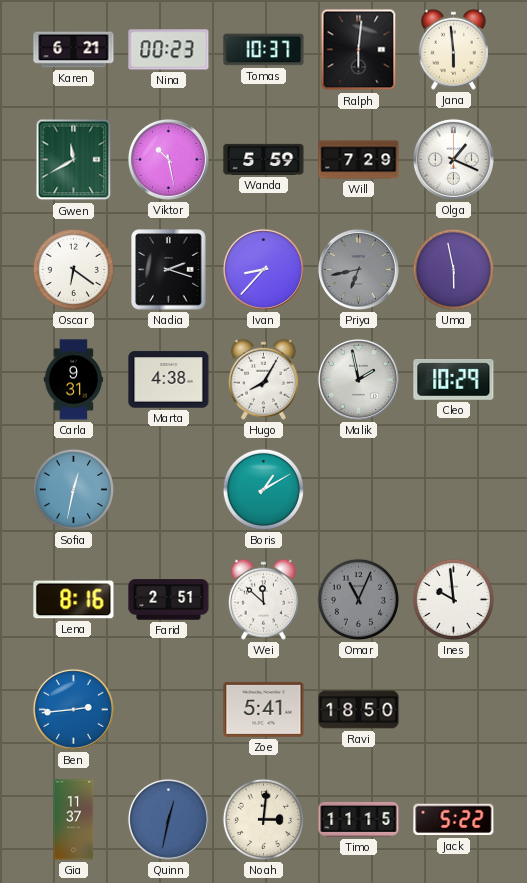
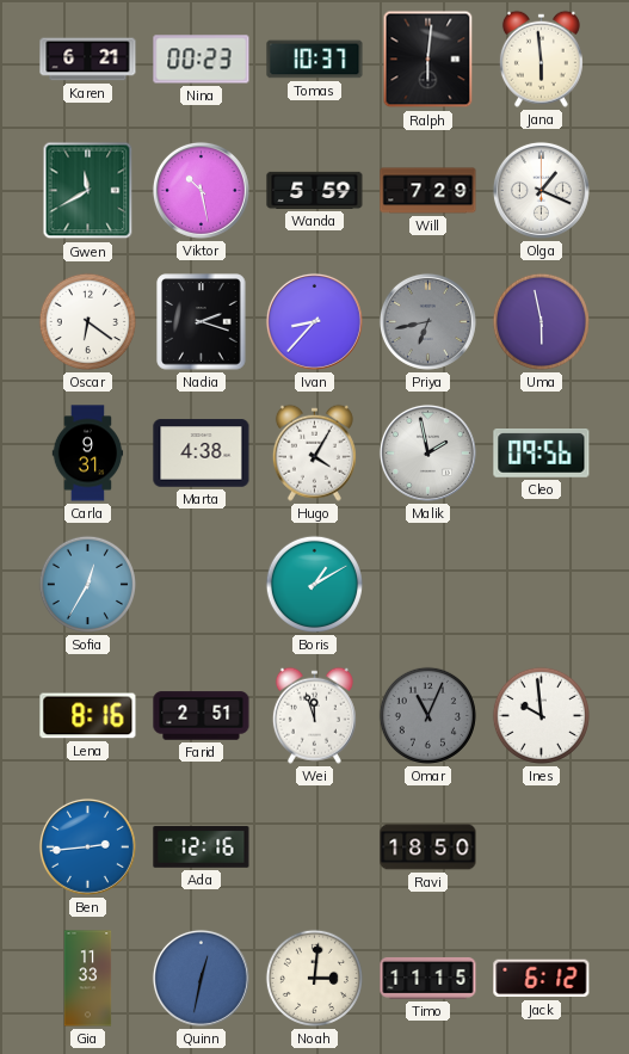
Hugo: 8:05 -> 4:05
Cleo: 10:29 -> 09:56
Sofia: 12:32 -> 12:35
Wei: 11:52 -> 11:57
Ada: none -> 12:16
Zoe: 5:41 -> none
Gia: 11:37 -> 11:33
Jack: 5:22 -> 6:12
